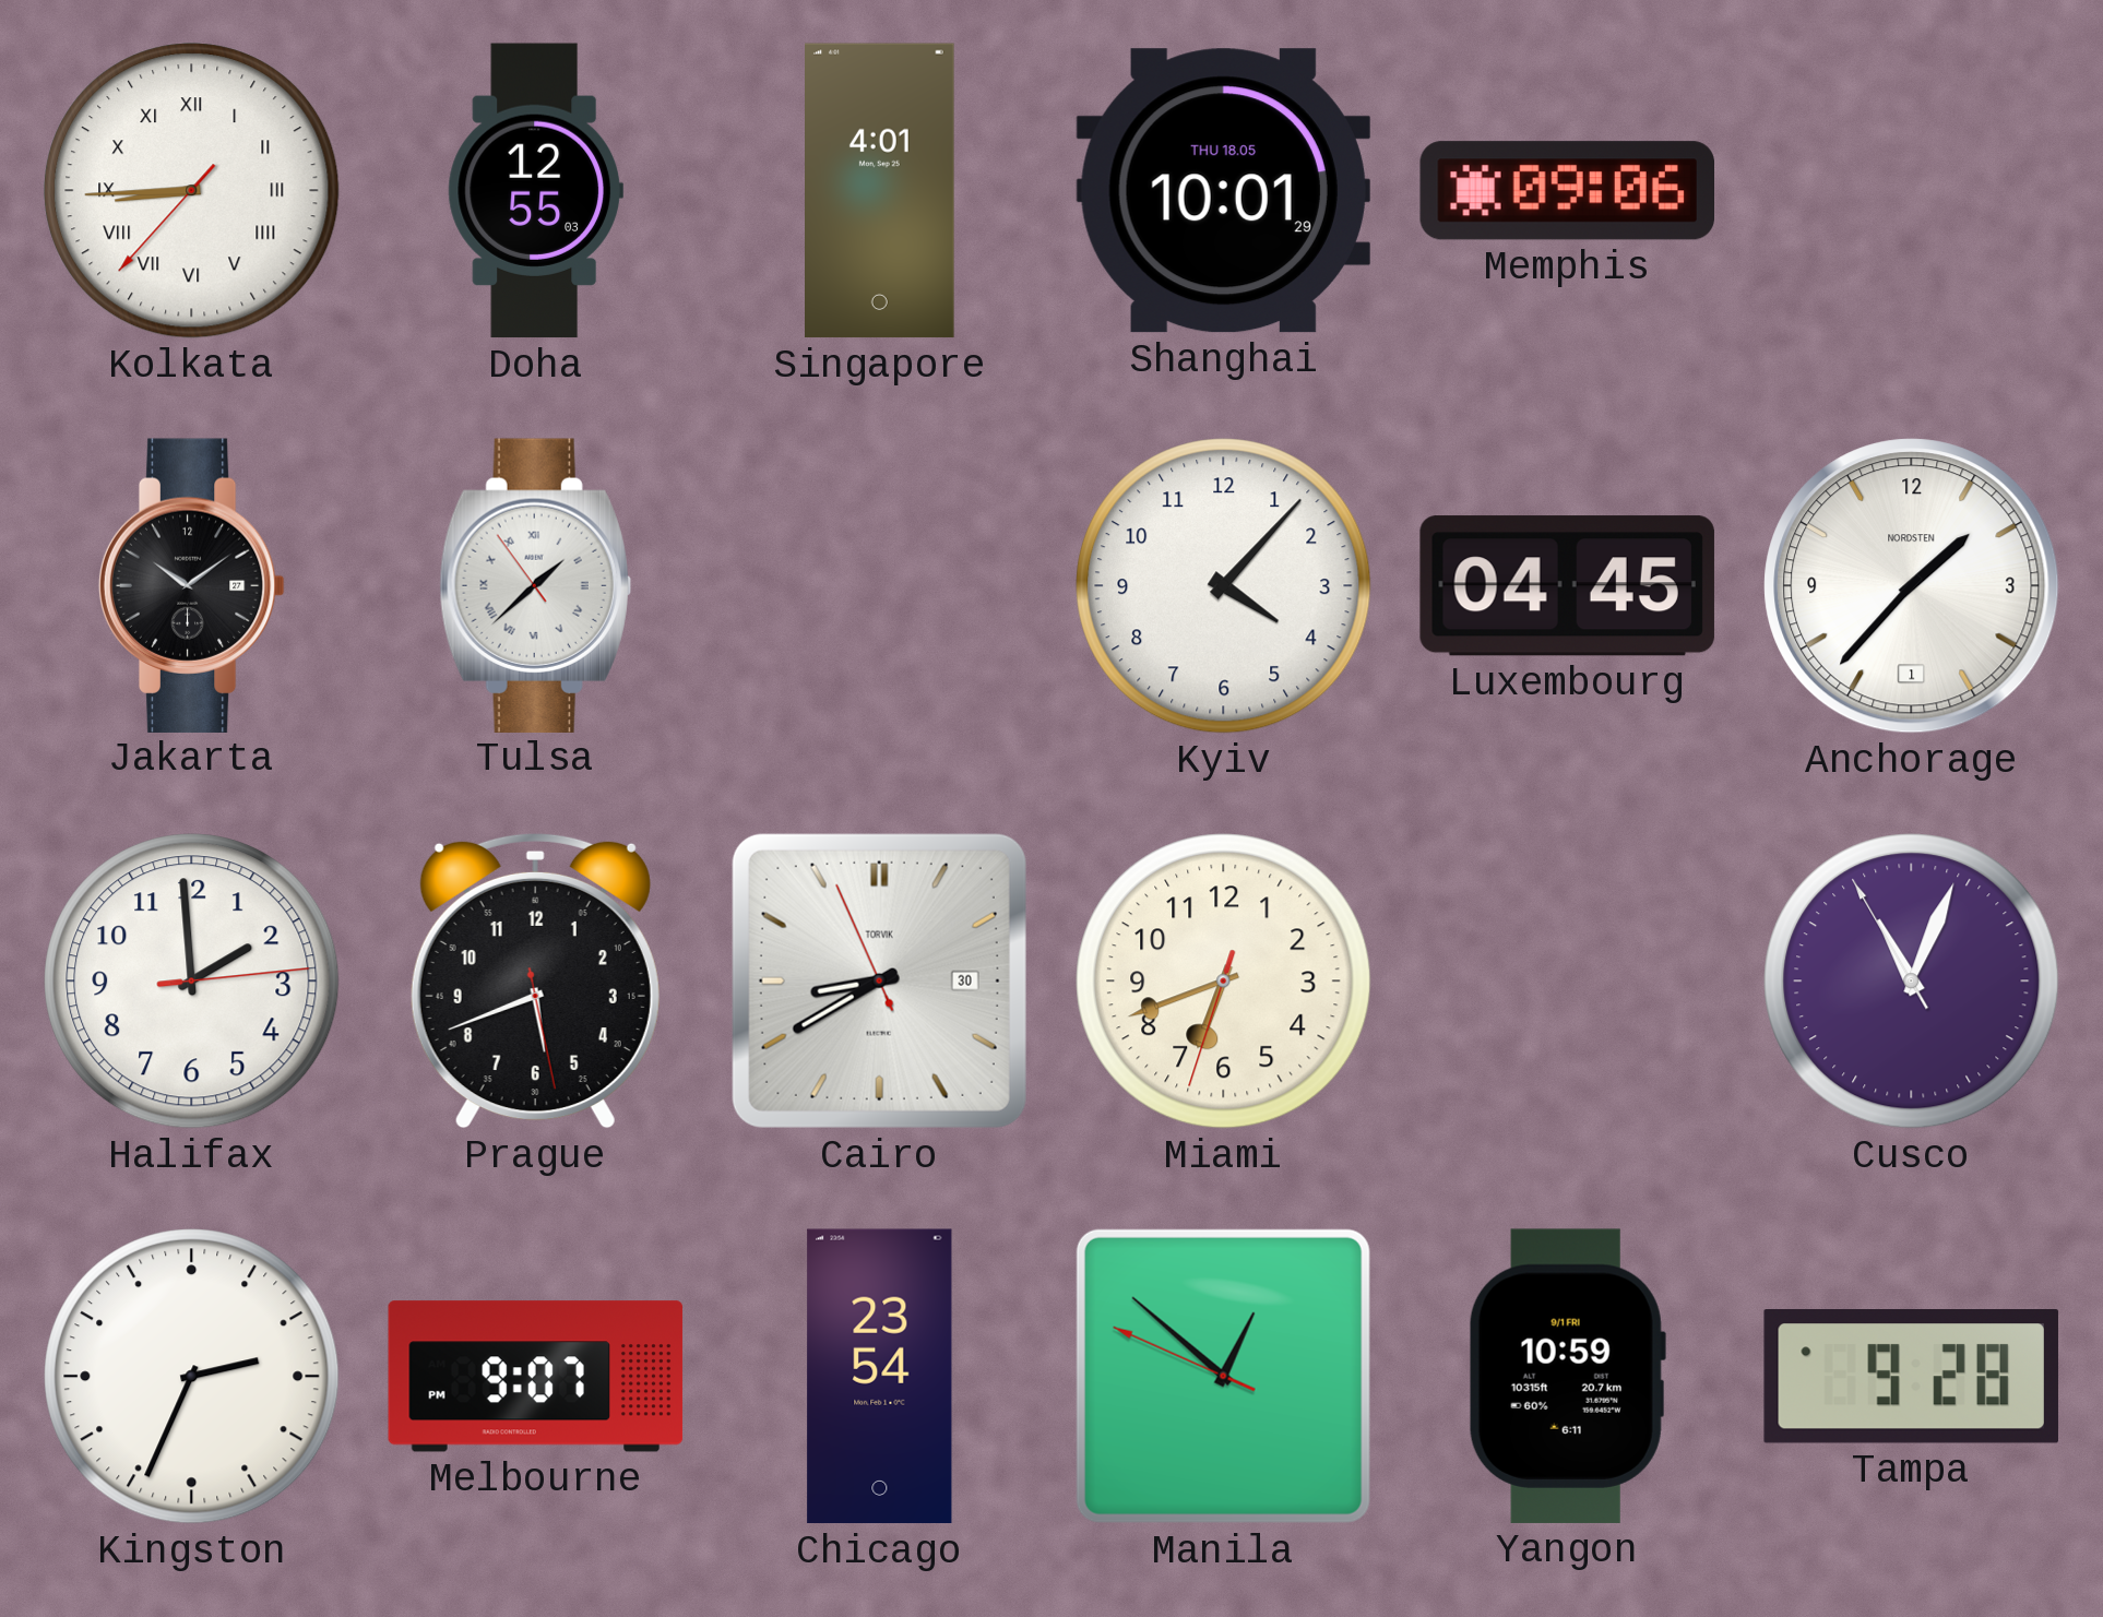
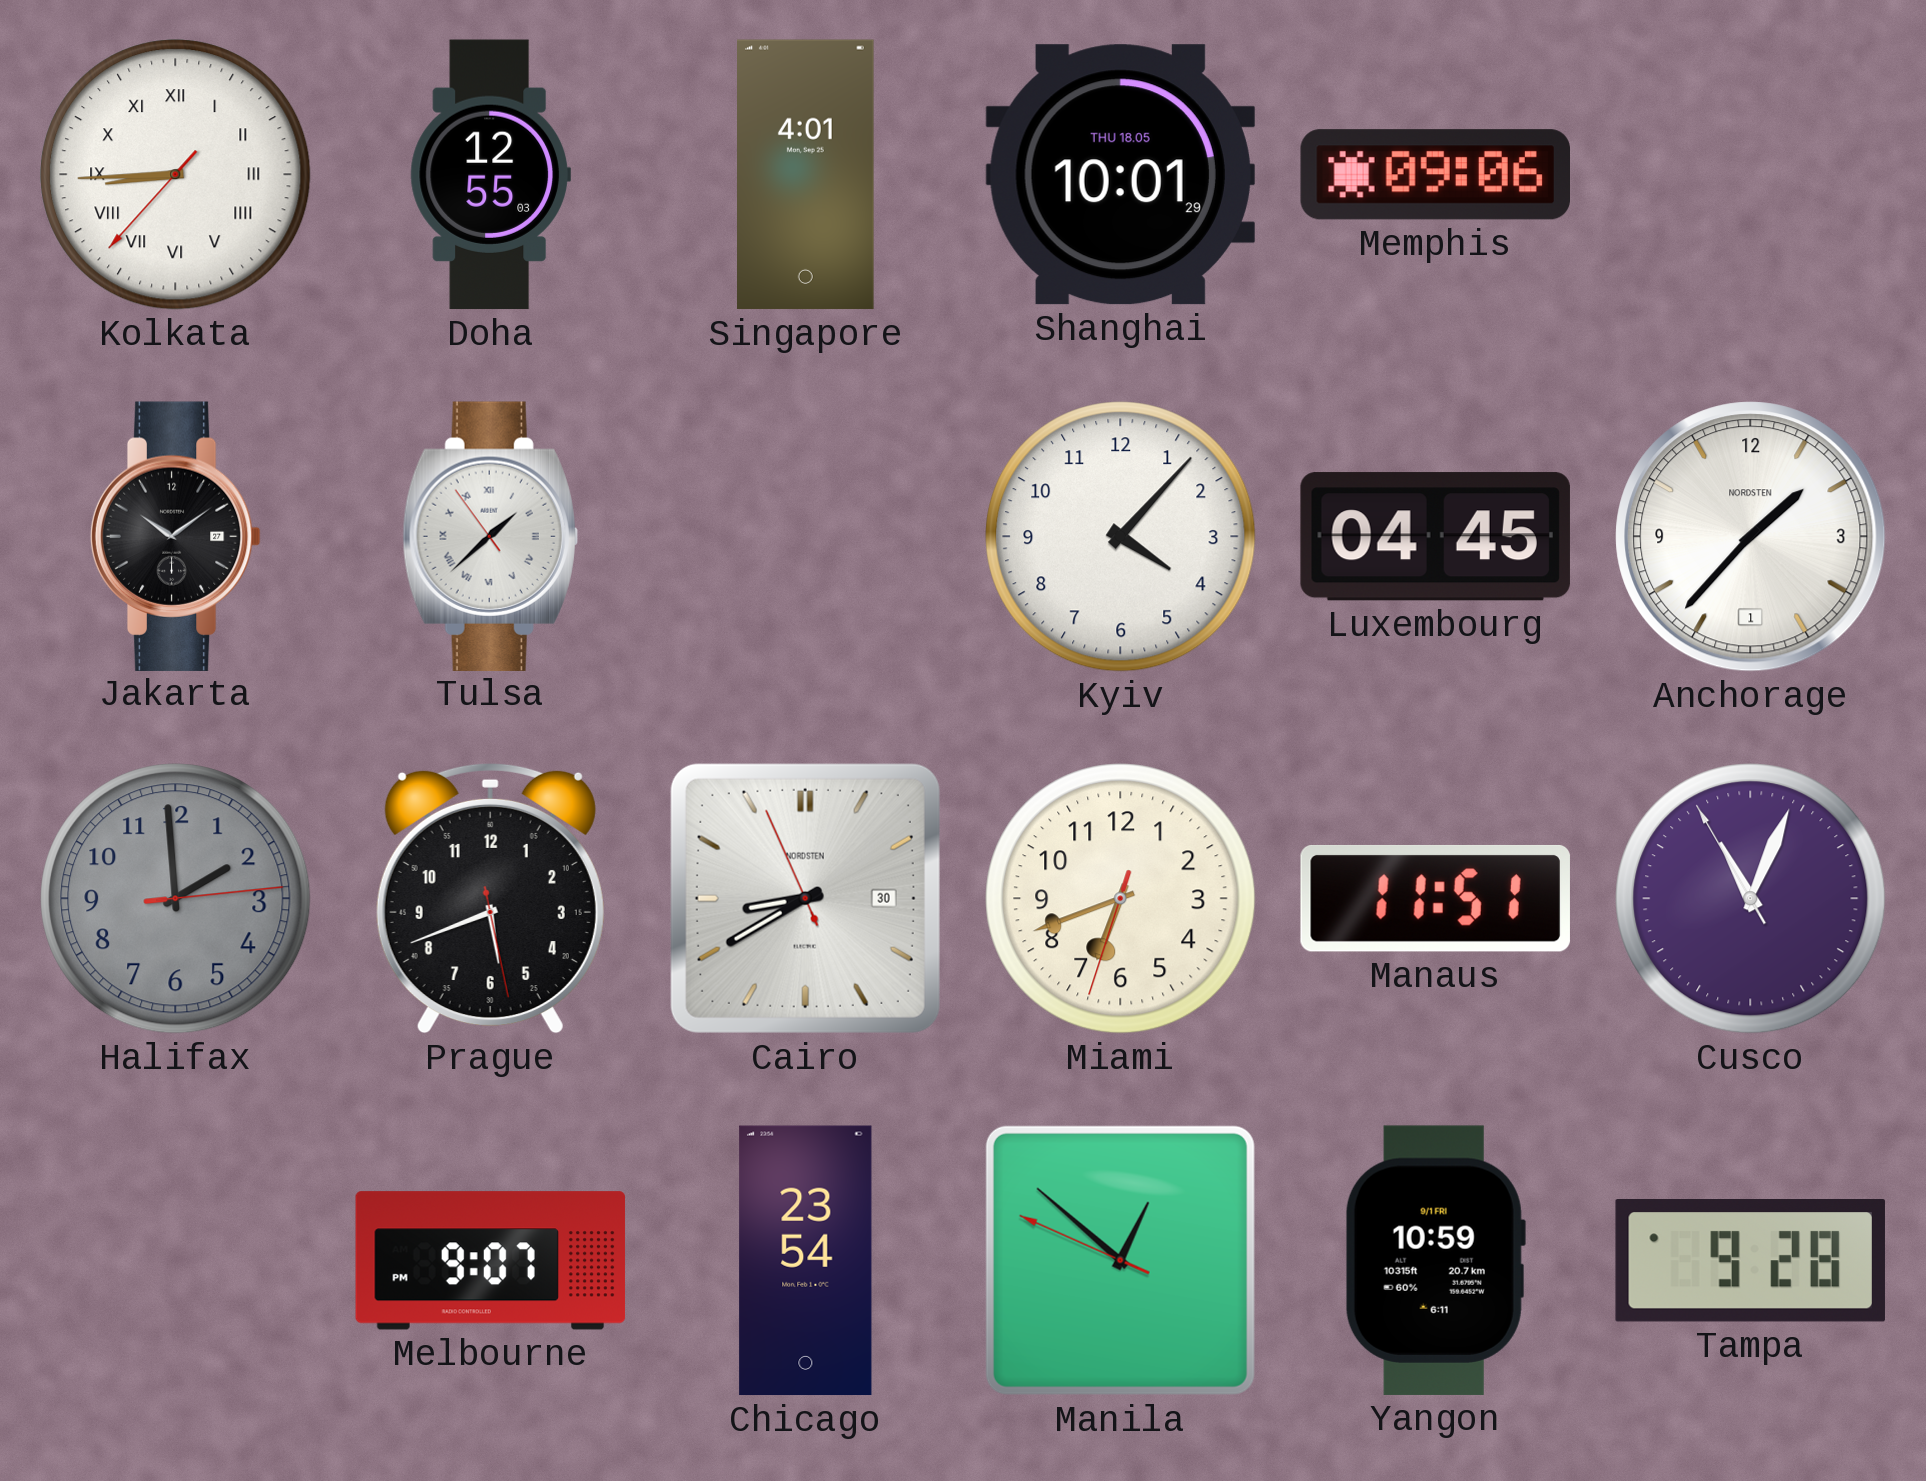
Halifax dial: white -> grey
Cairo brand: TORVIK -> NORDSTEN
Manaus: none -> 11:51
Kingston: 2:34 -> none
